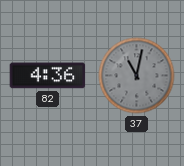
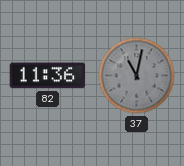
82: 4:36 -> 11:36
